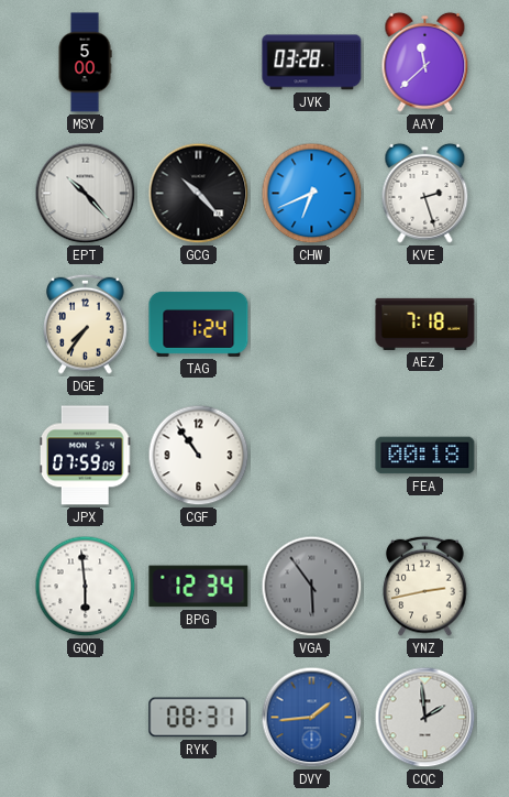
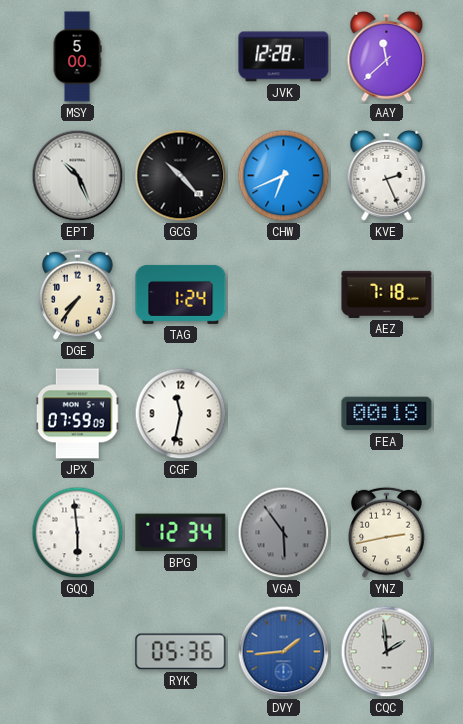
JVK: 03:28 -> 12:28
EPT: 10:23 -> 10:26
KVE: 2:27 -> 2:26
CGF: 10:54 -> 11:32
RYK: 08:31 -> 05:36
